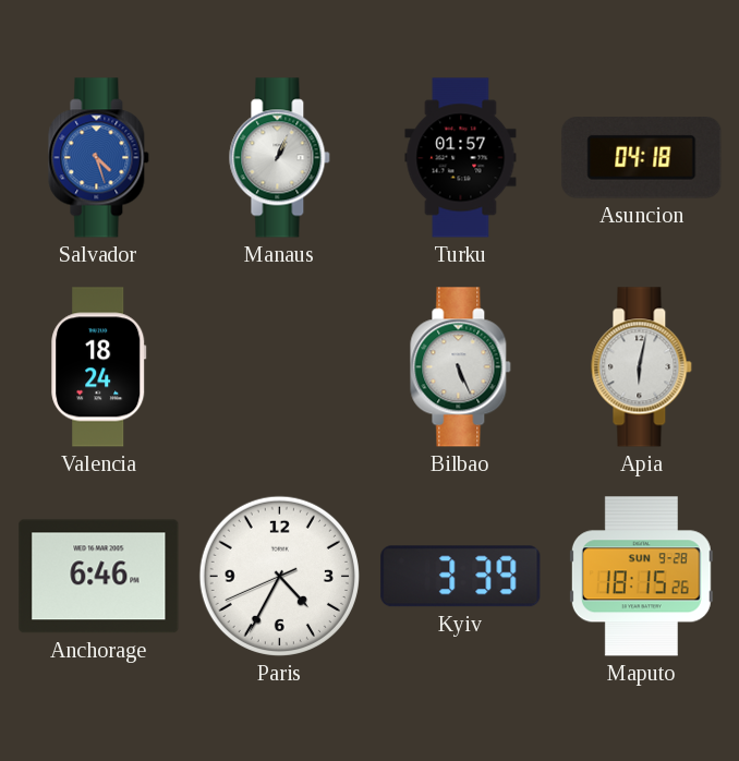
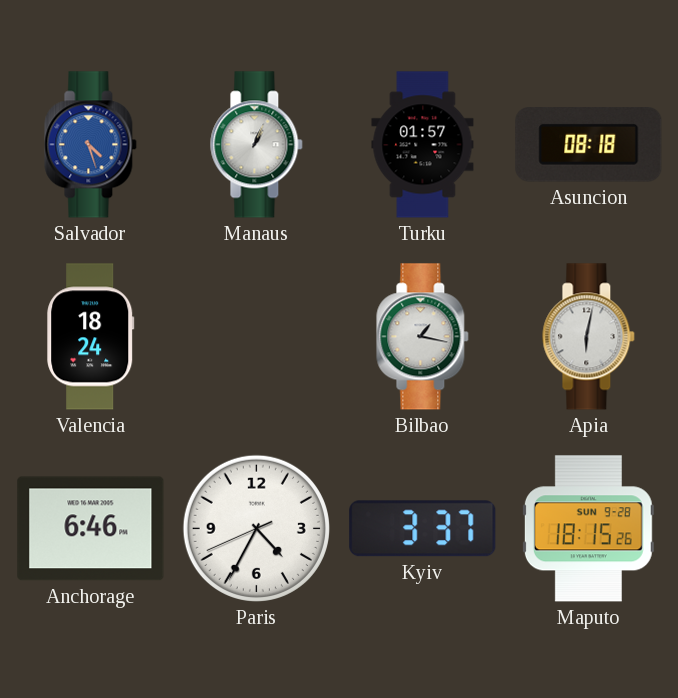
Asuncion: 04:18 -> 08:18
Bilbao: 5:26 -> 1:17
Kyiv: 3:39 -> 3:37
